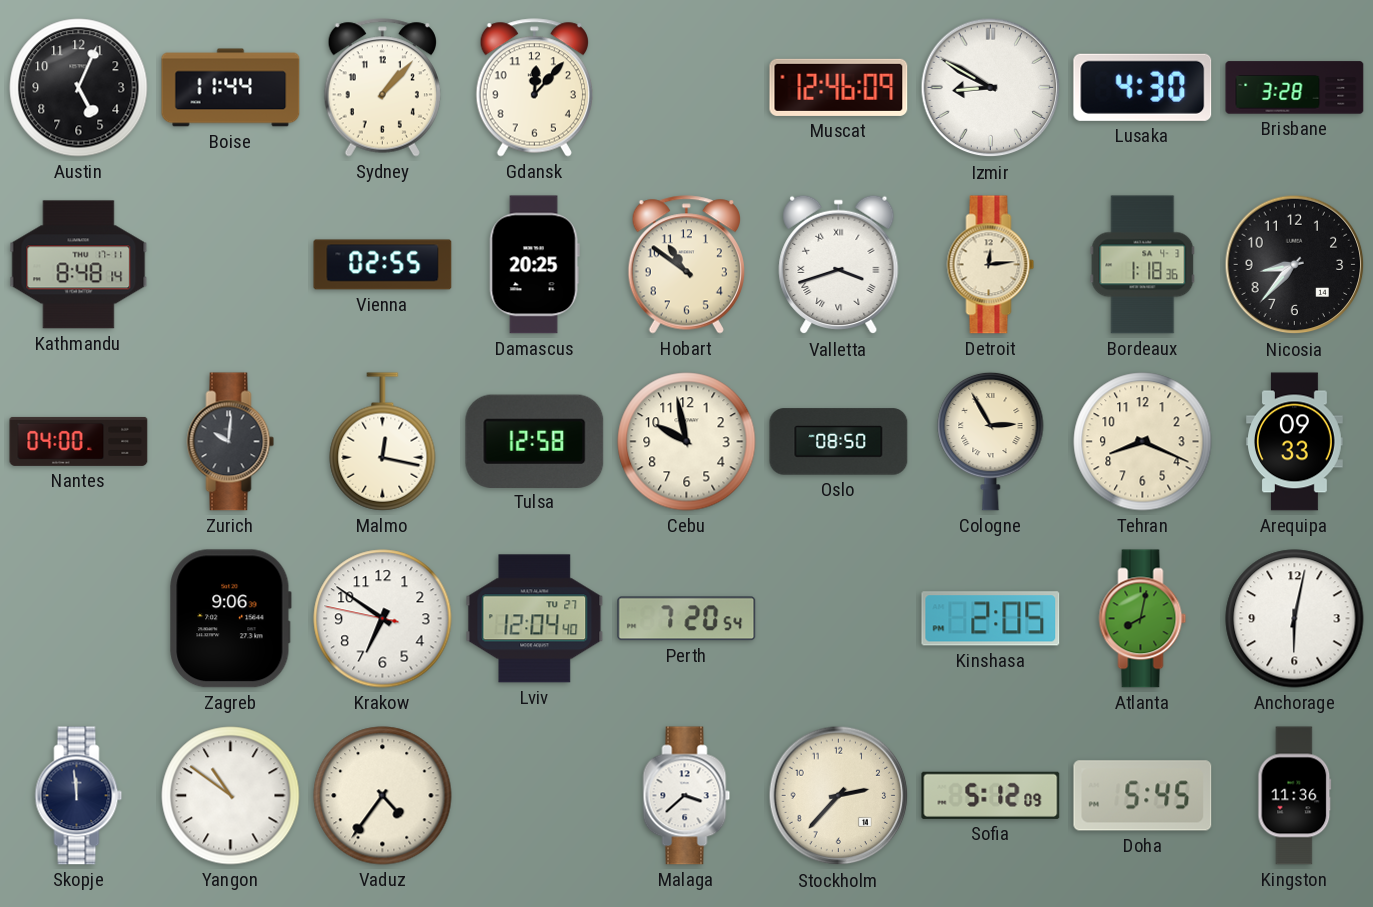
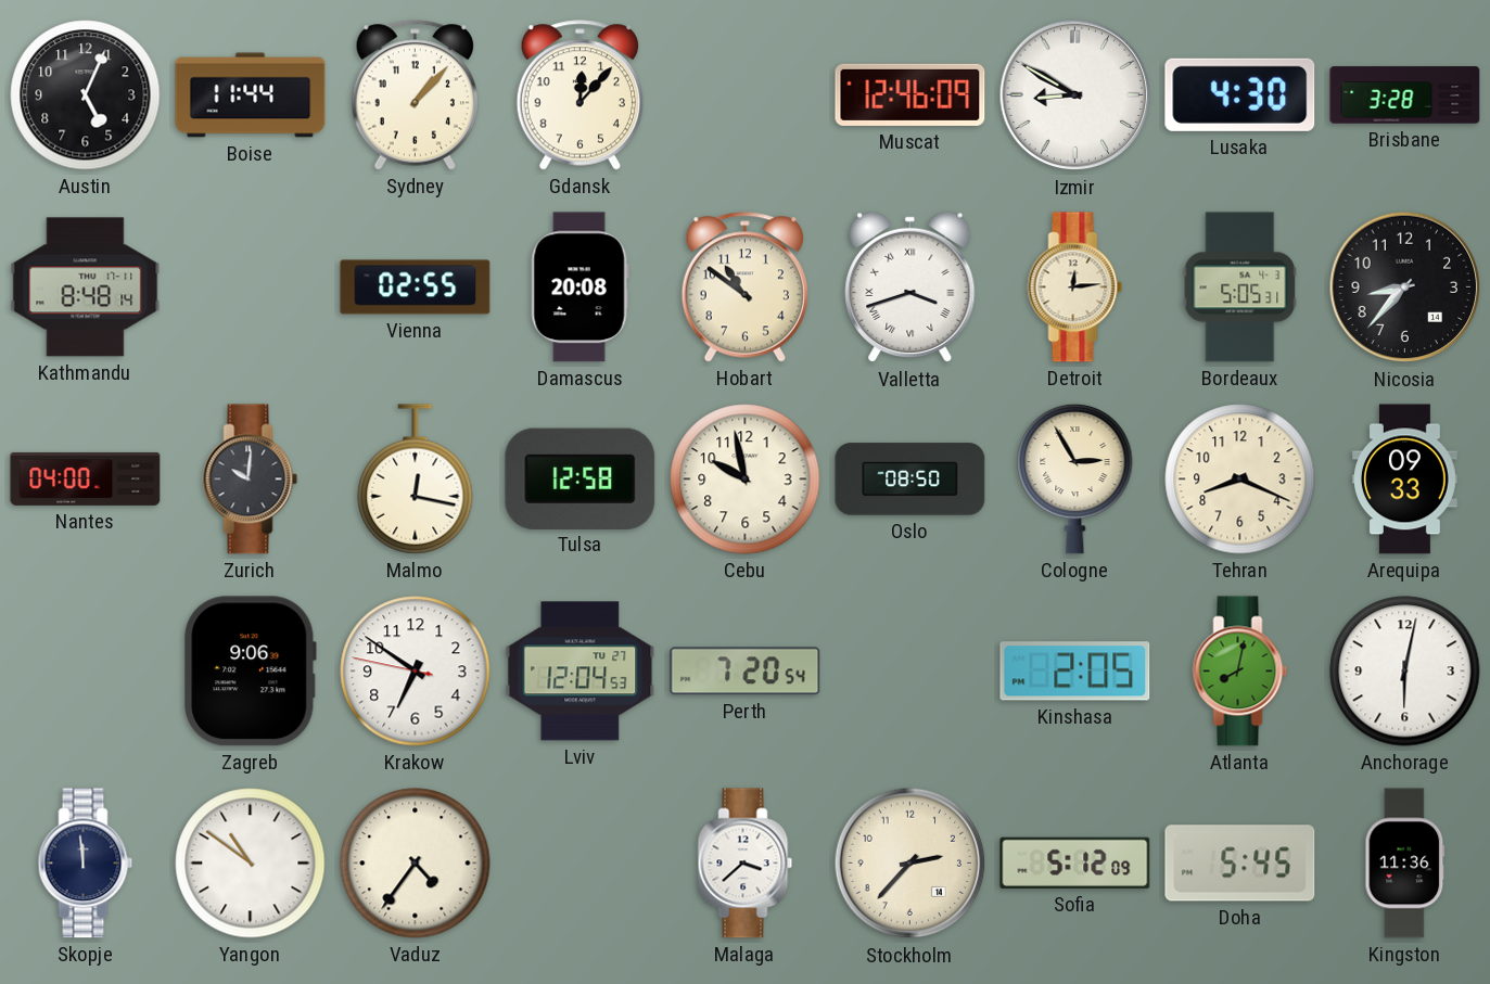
Damascus: 20:25 -> 20:08
Bordeaux: 1:18 -> 5:05
Lviv: 12:04:40 -> 12:04:53
